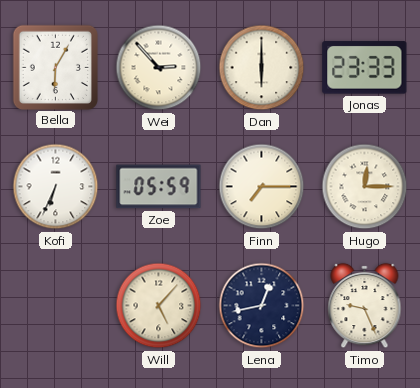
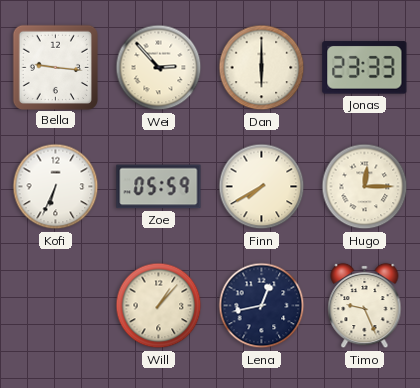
Bella: 6:05 -> 9:16
Finn: 7:15 -> 7:40
Will: 5:07 -> 1:07
